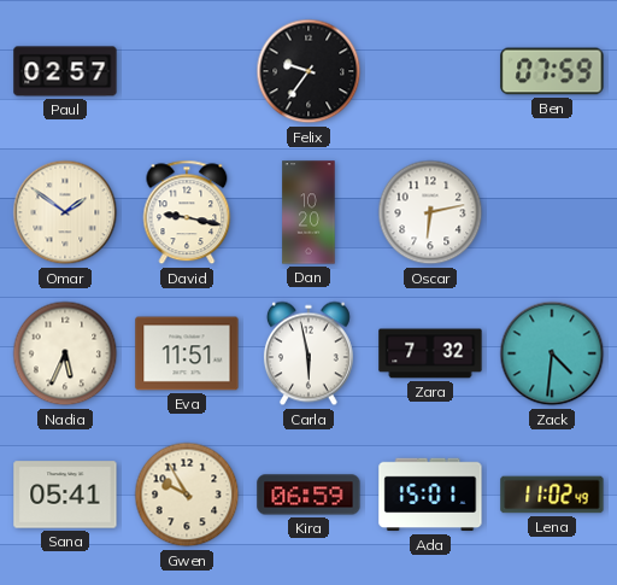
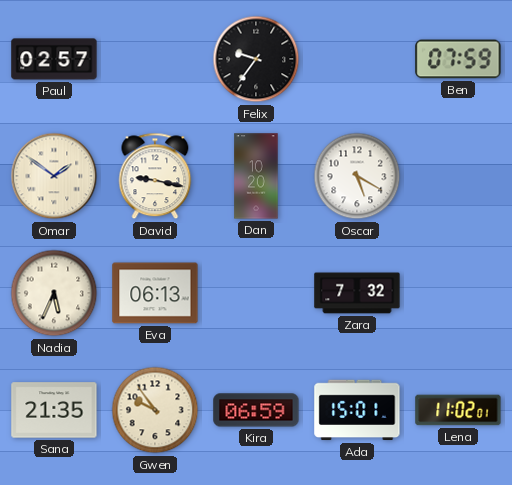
Oscar: 6:13 -> 5:20
Eva: 11:51 -> 06:13
Carla: 5:58 -> none
Zack: 4:31 -> none
Sana: 05:41 -> 21:35
Gwen: 9:55 -> 9:54
Lena: 11:02:49 -> 11:02:01
